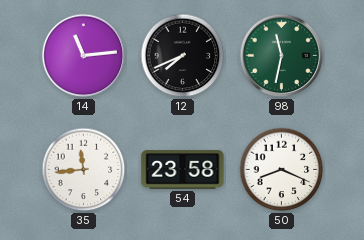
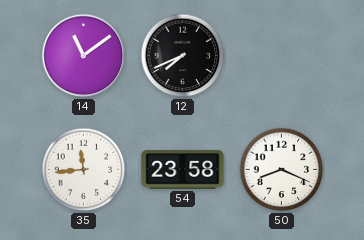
14: 11:14 -> 11:09
98: 11:32 -> none
